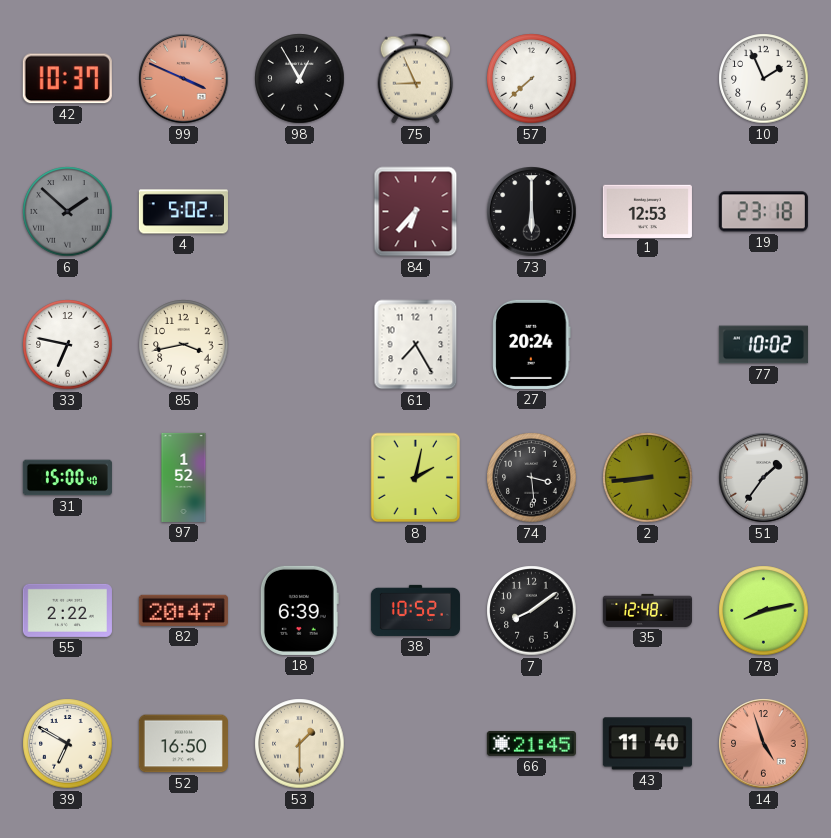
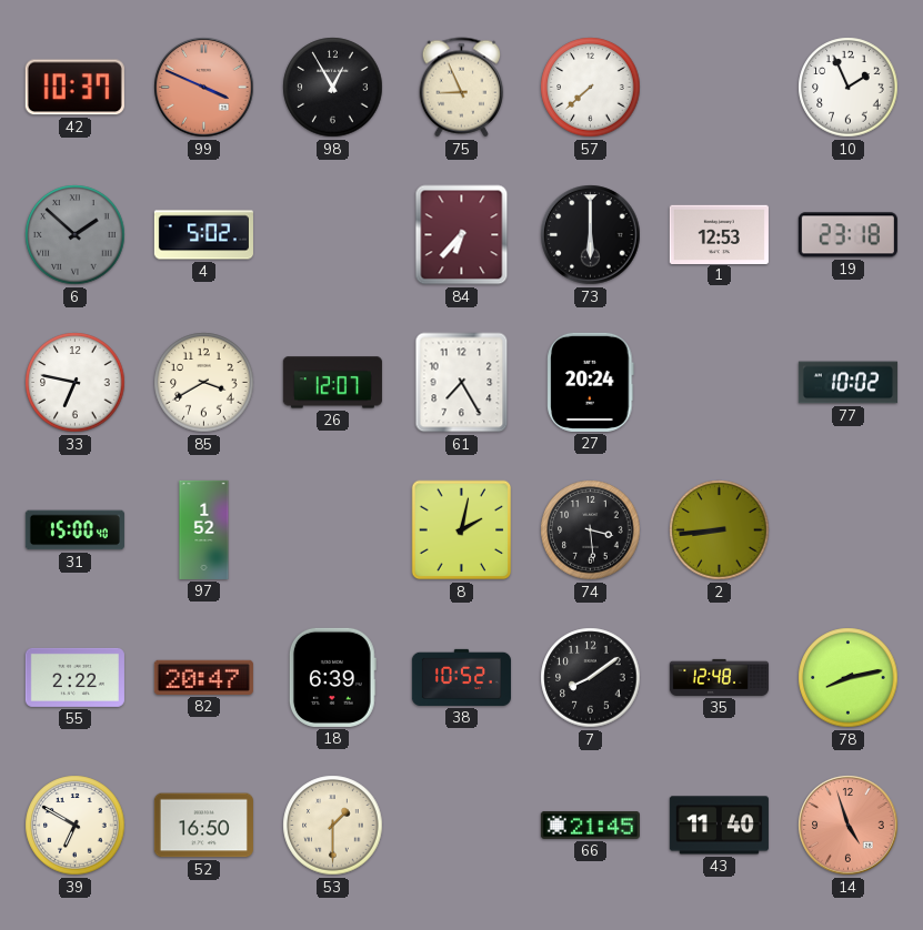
85: 3:43 -> 3:40
26: none -> 12:07
51: 1:36 -> none
